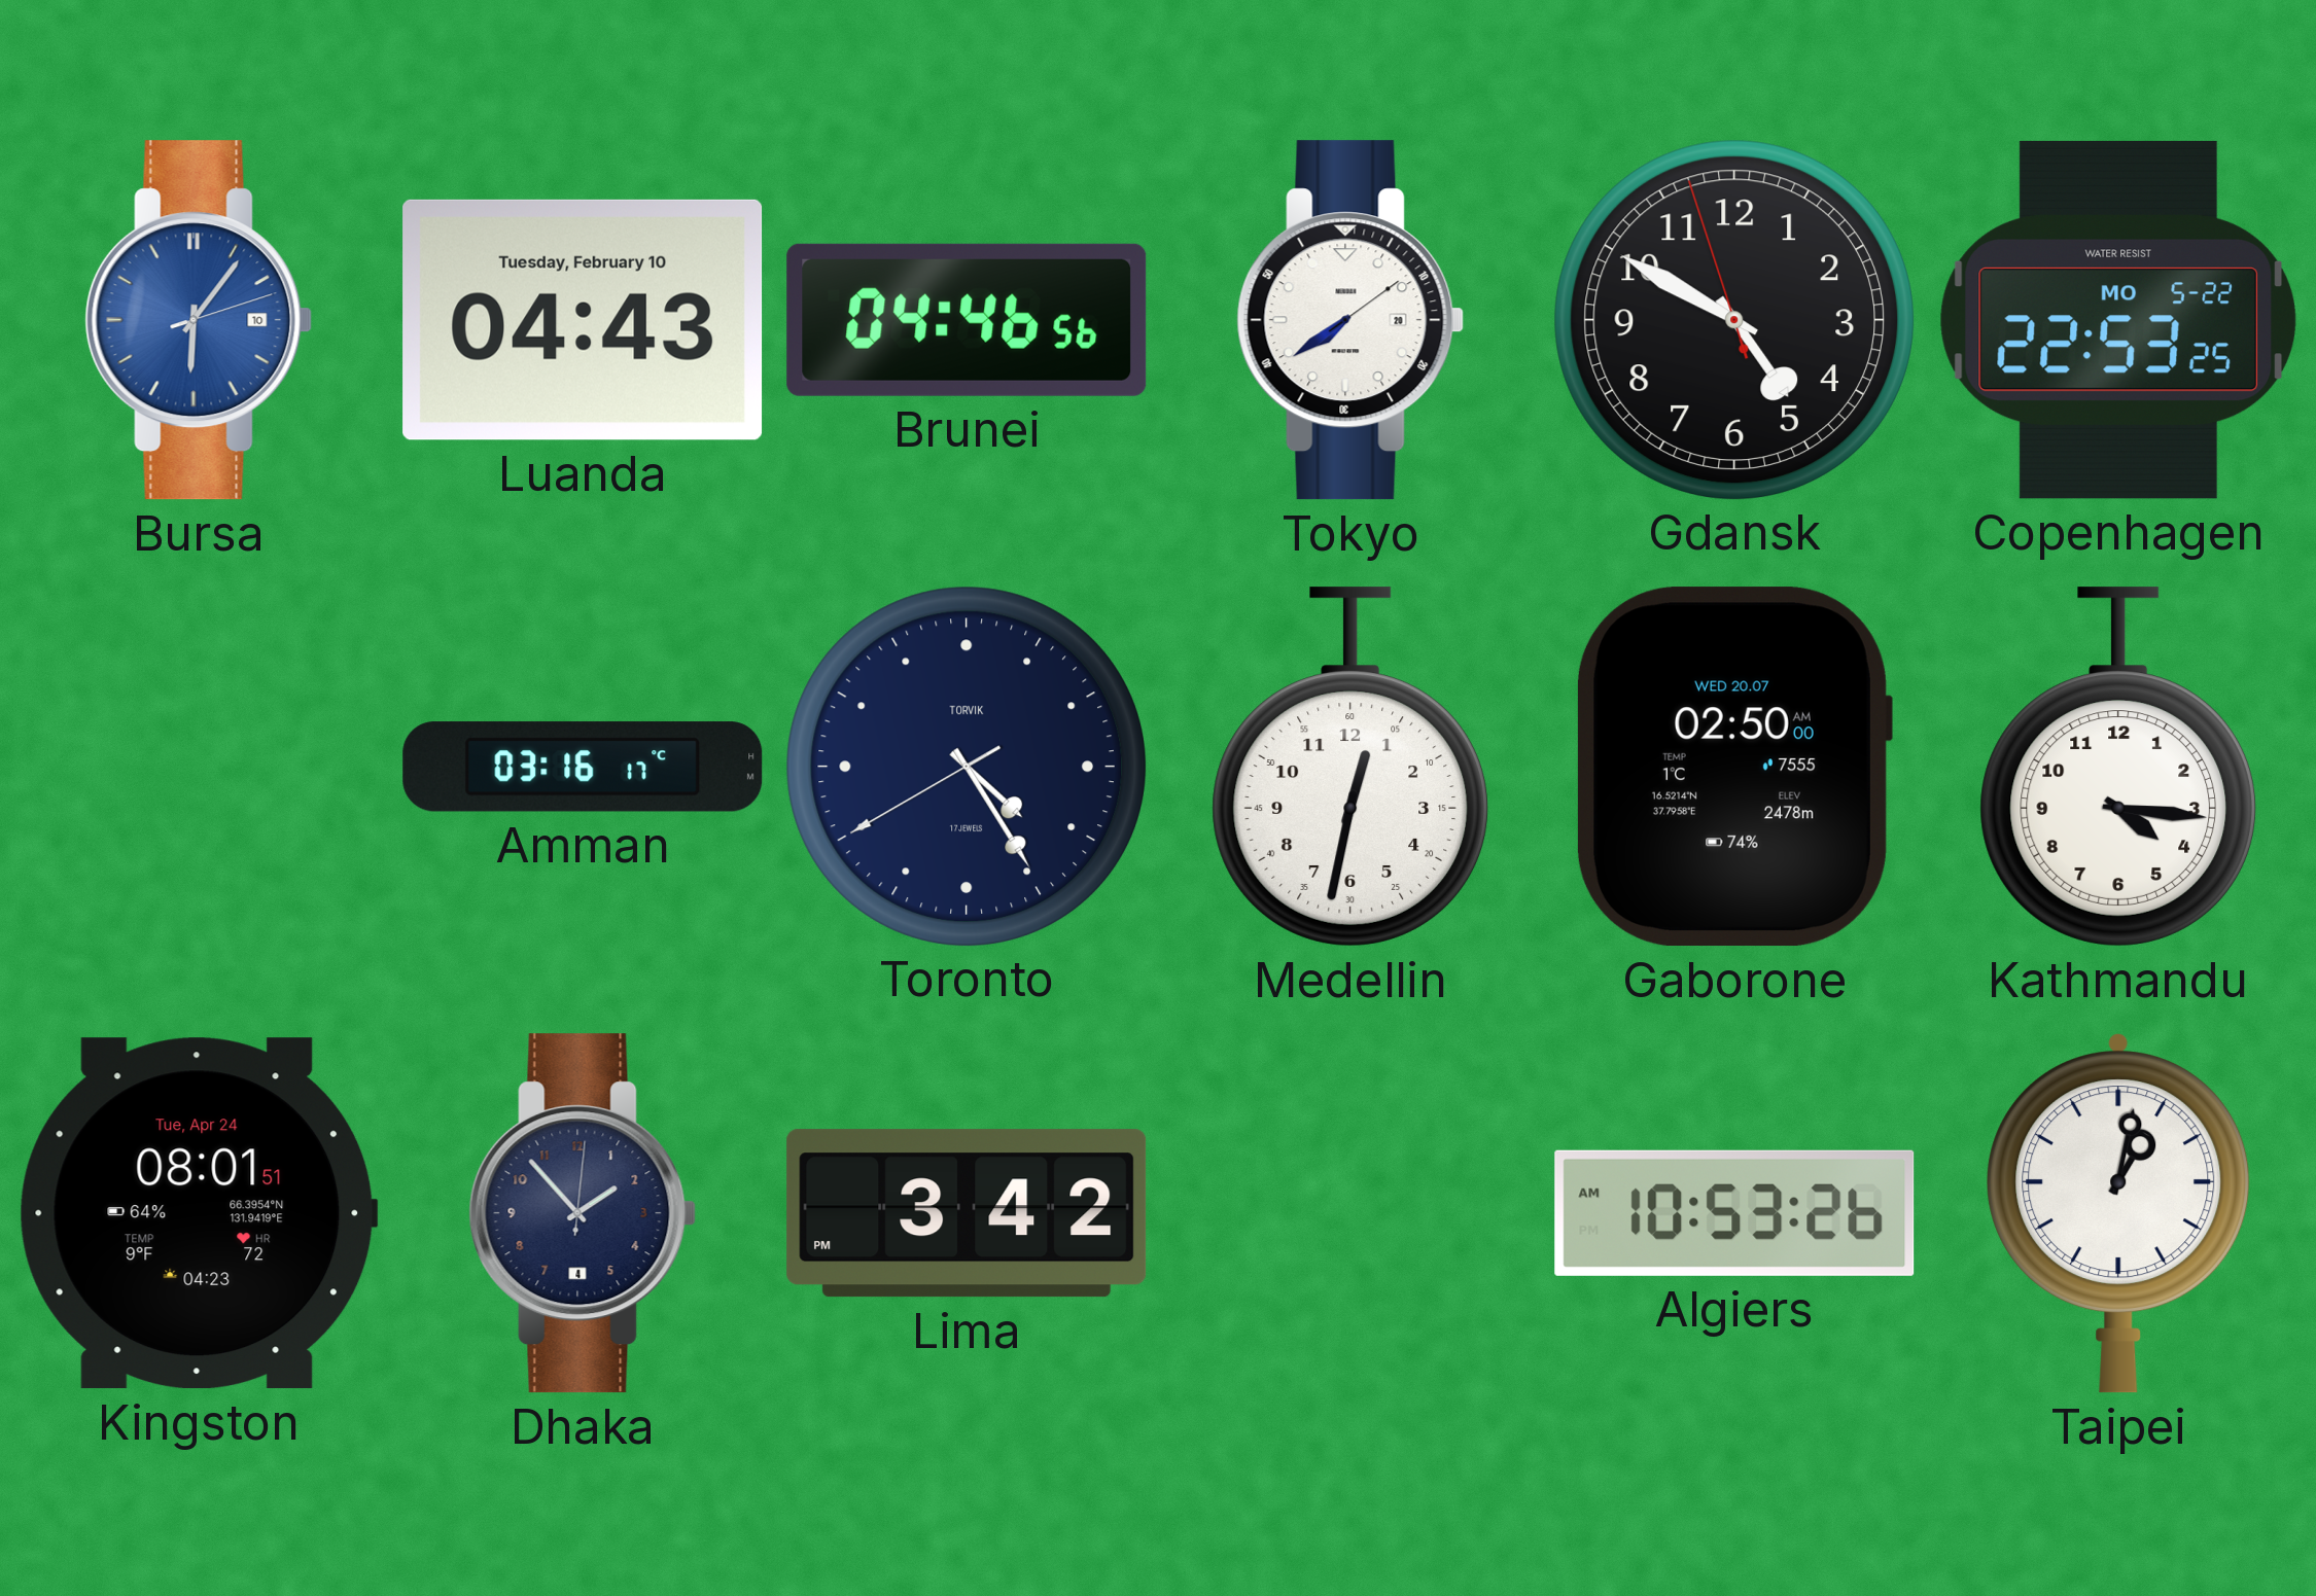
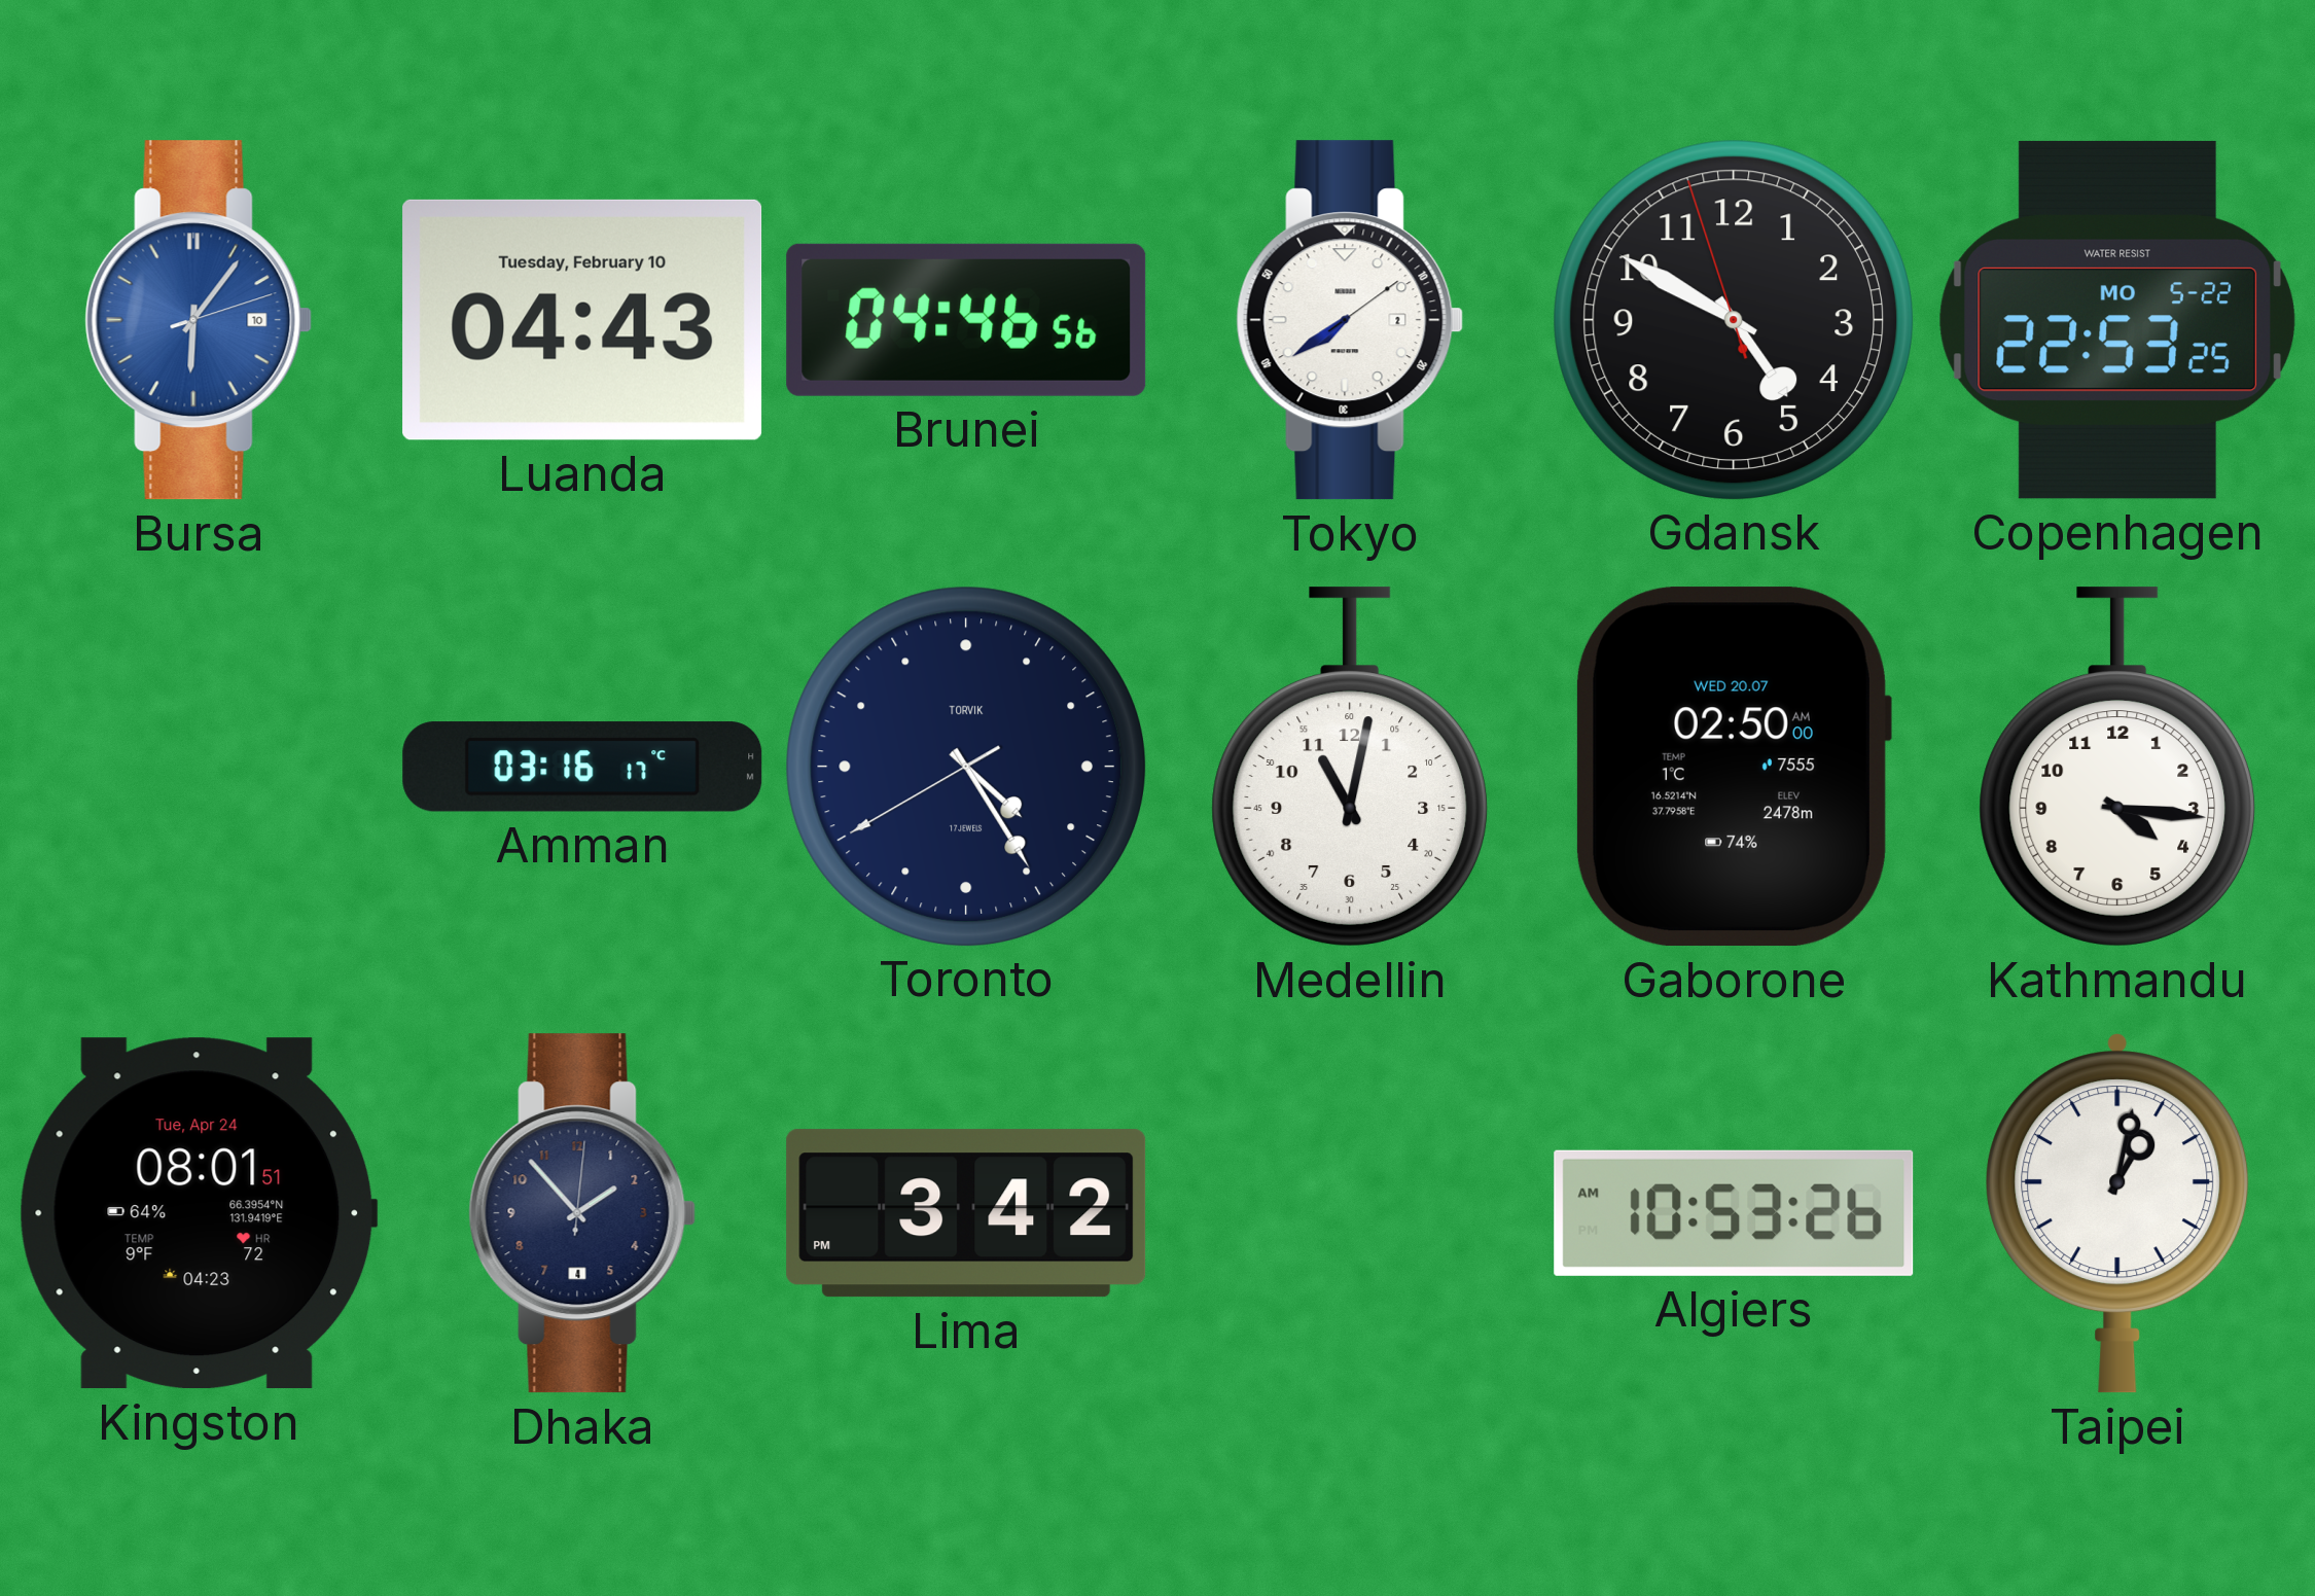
Tokyo date: 20 -> 2
Medellin: 12:32 -> 11:02
